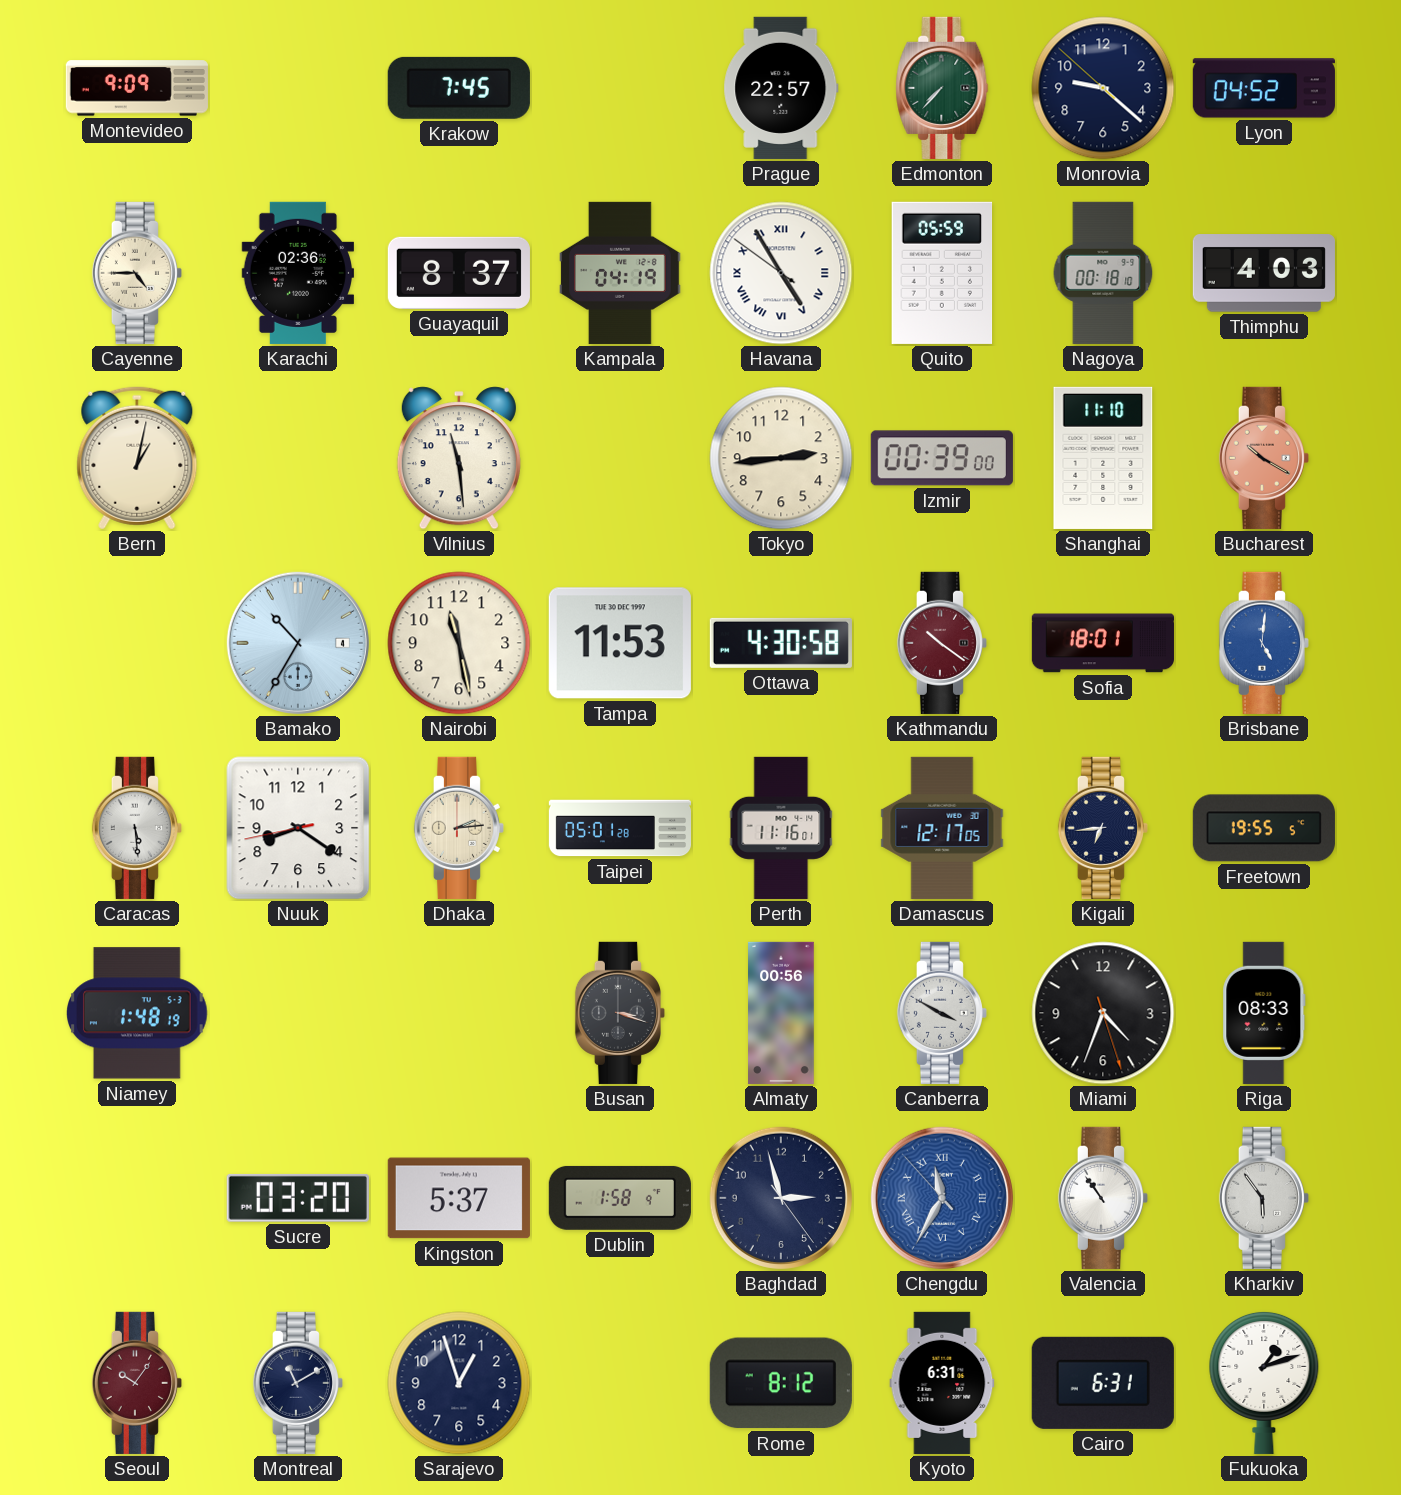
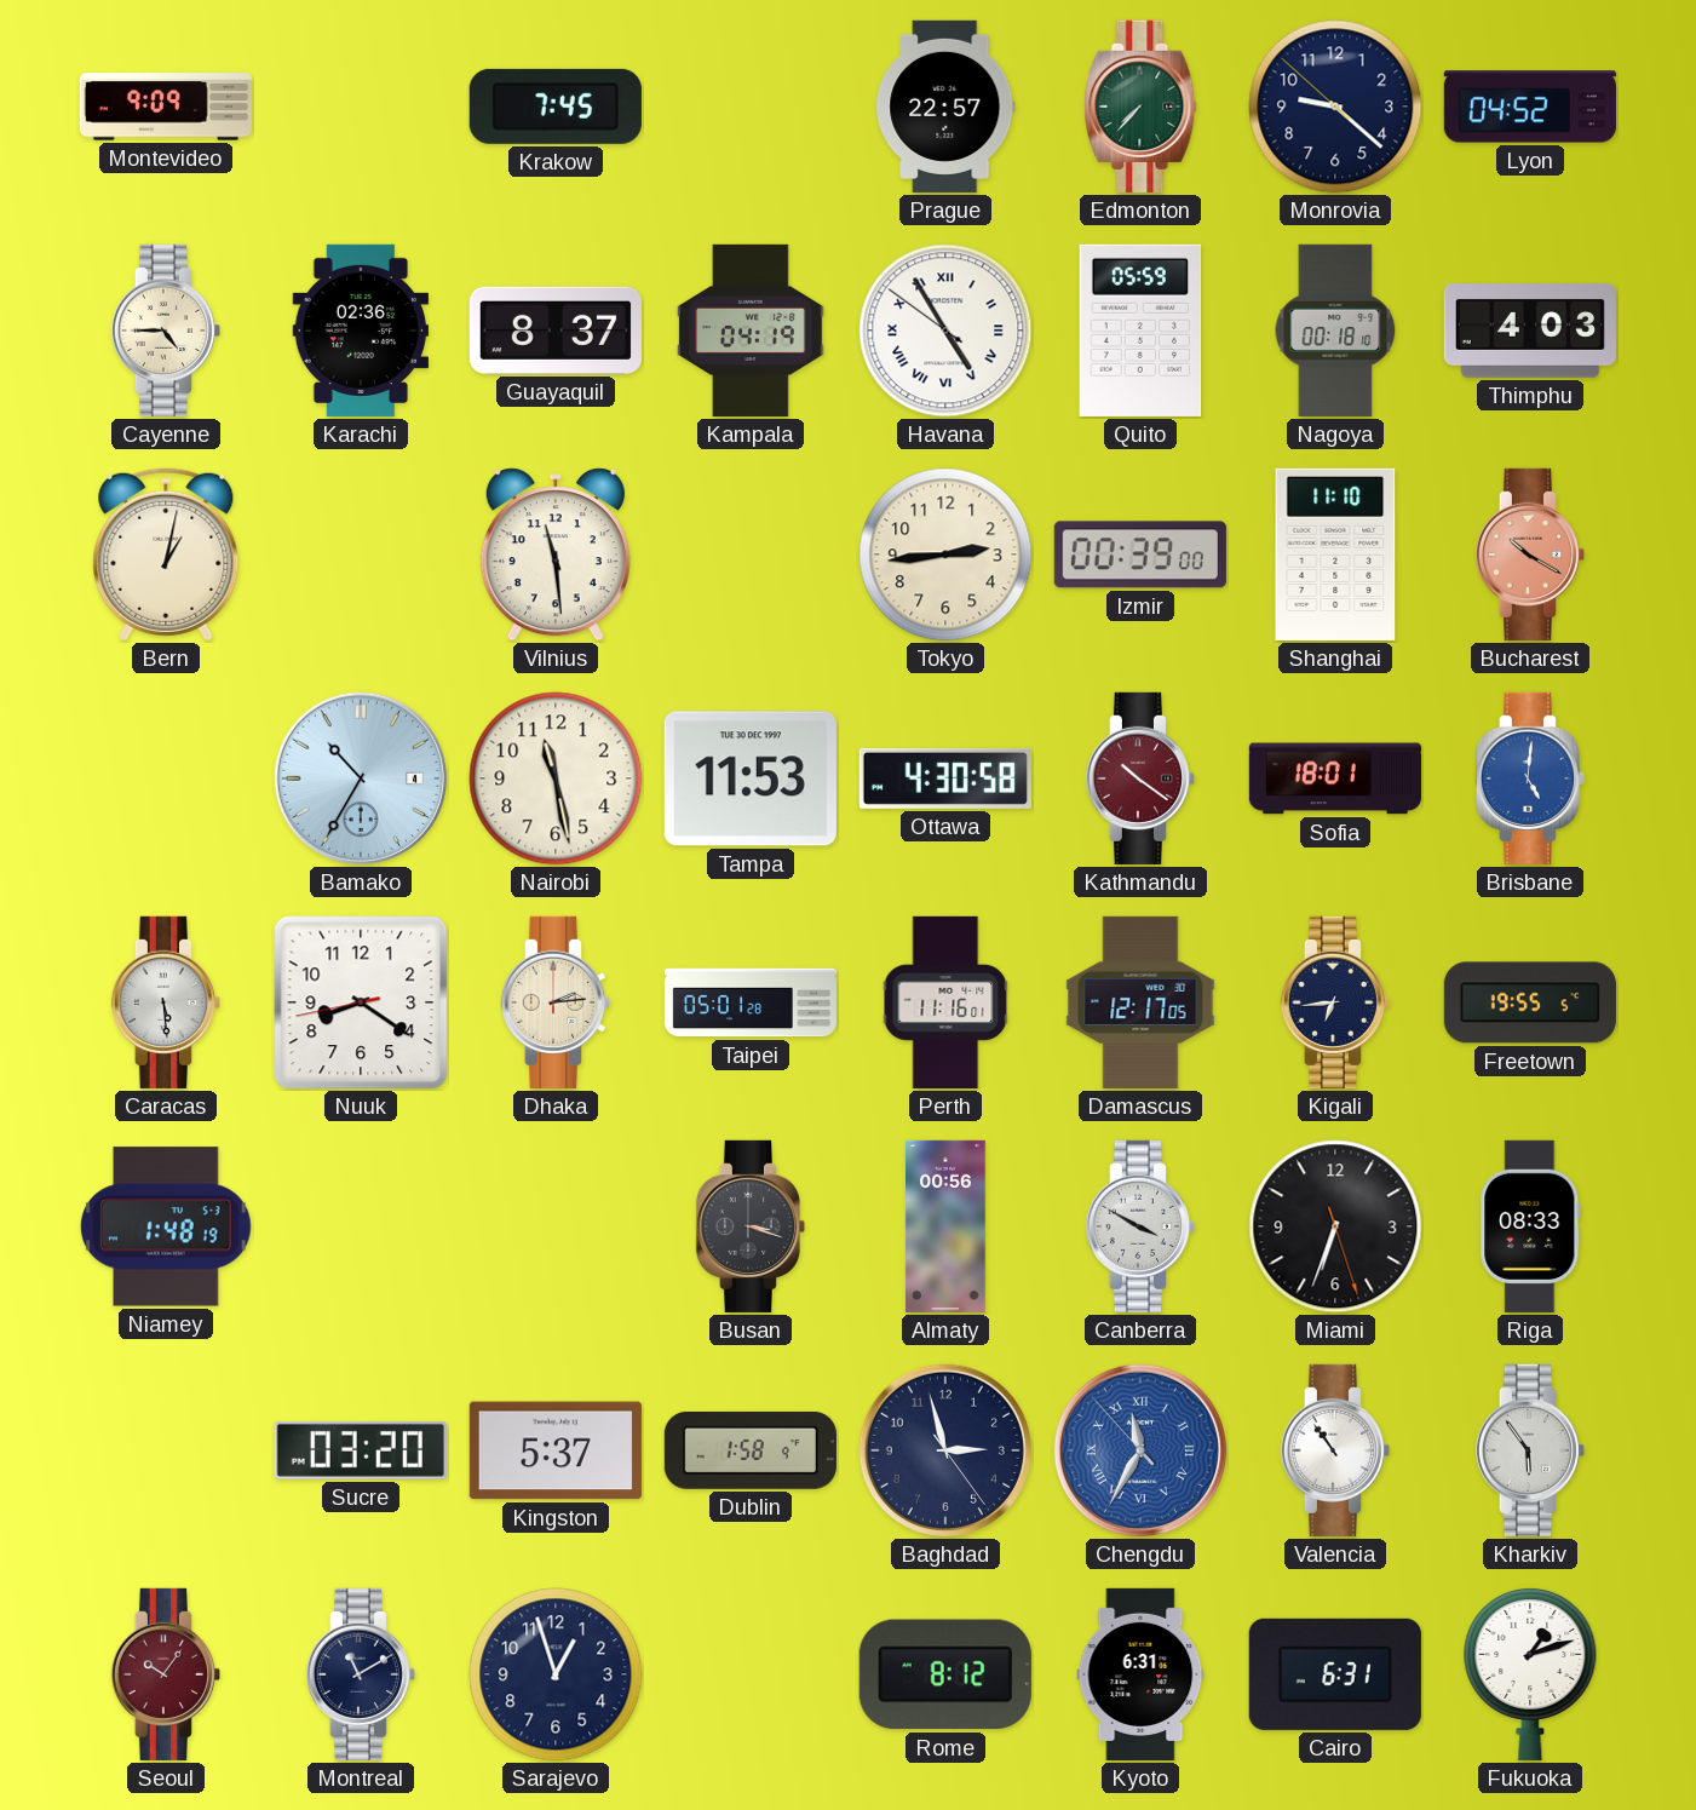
Miami: 4:33 -> 6:33
